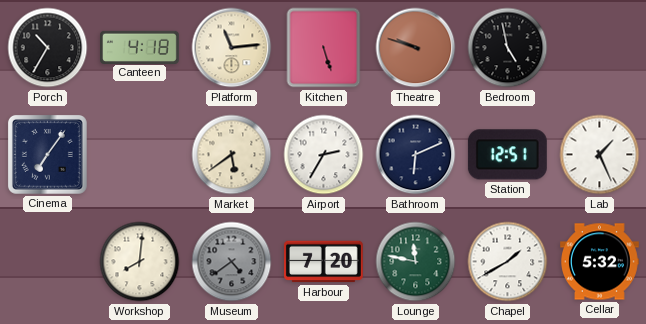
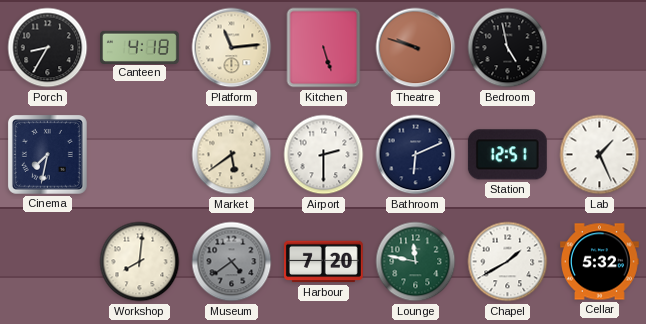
Porch: 10:35 -> 8:35
Cinema: 7:06 -> 7:32
Airport: 2:35 -> 2:30
